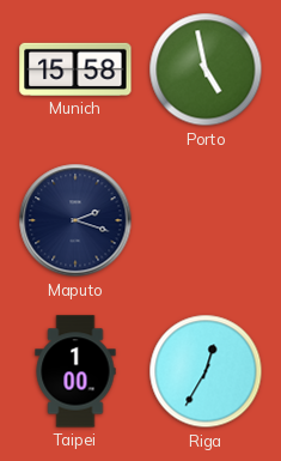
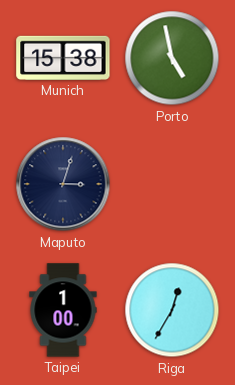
Munich: 15:58 -> 15:38
Maputo: 2:18 -> 3:03
